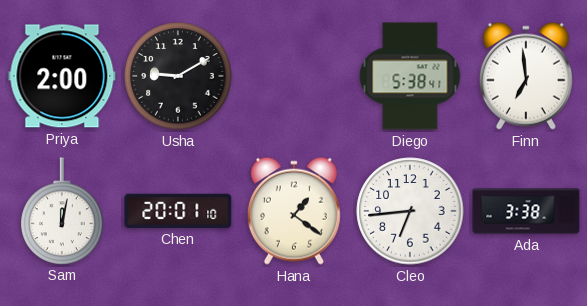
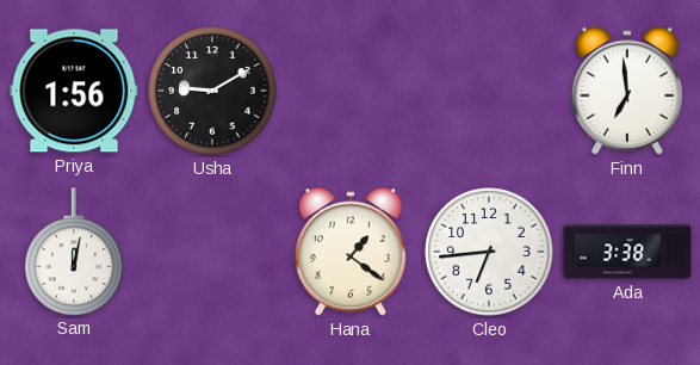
Priya: 2:00 -> 1:56
Diego: 5:38 -> none
Chen: 20:01 -> none
